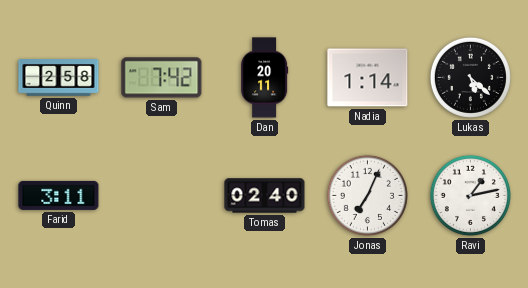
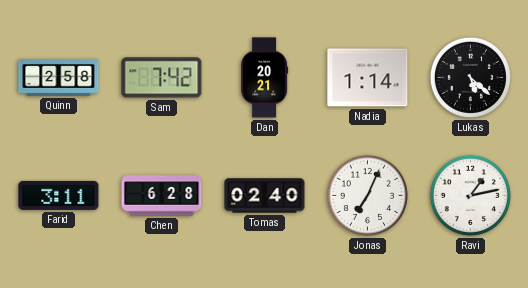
Dan: 20:11 -> 20:21
Chen: none -> 6:28
